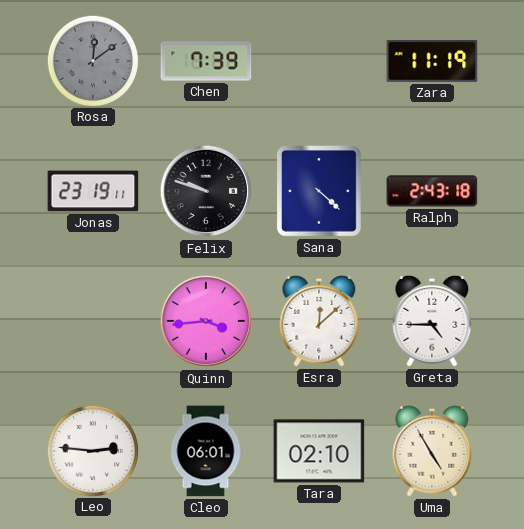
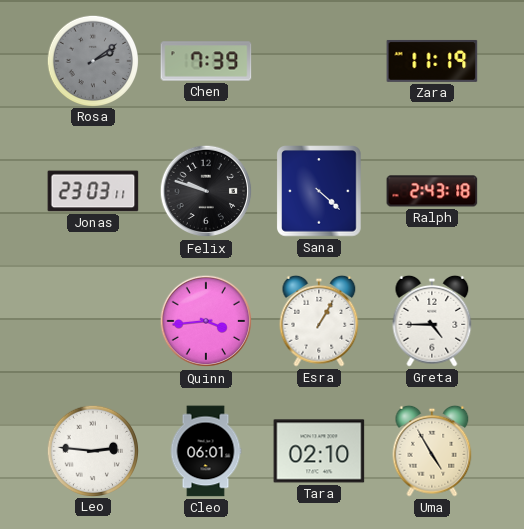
Rosa: 12:09 -> 2:09
Jonas: 23:19 -> 23:03
Esra: 12:08 -> 1:05
